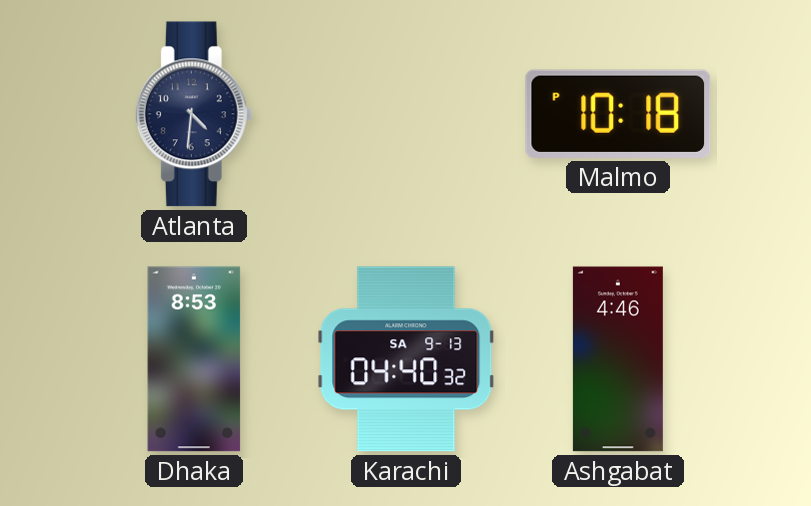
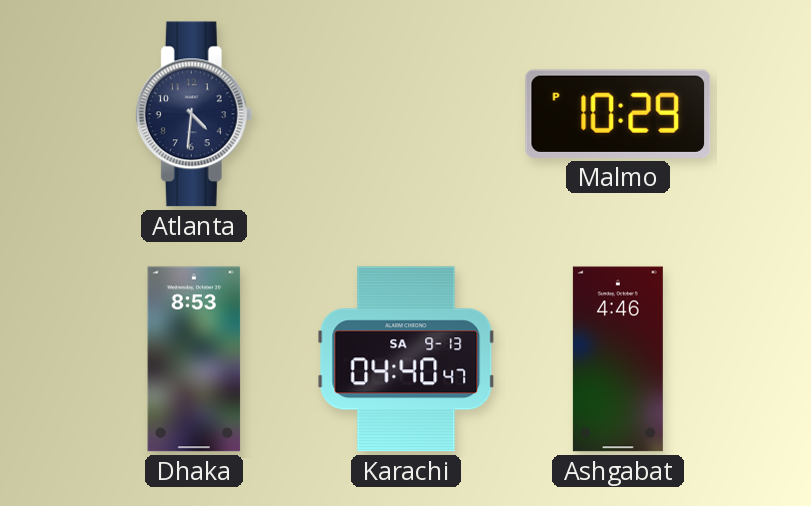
Malmo: 10:18 -> 10:29
Karachi: 04:40:32 -> 04:40:47
